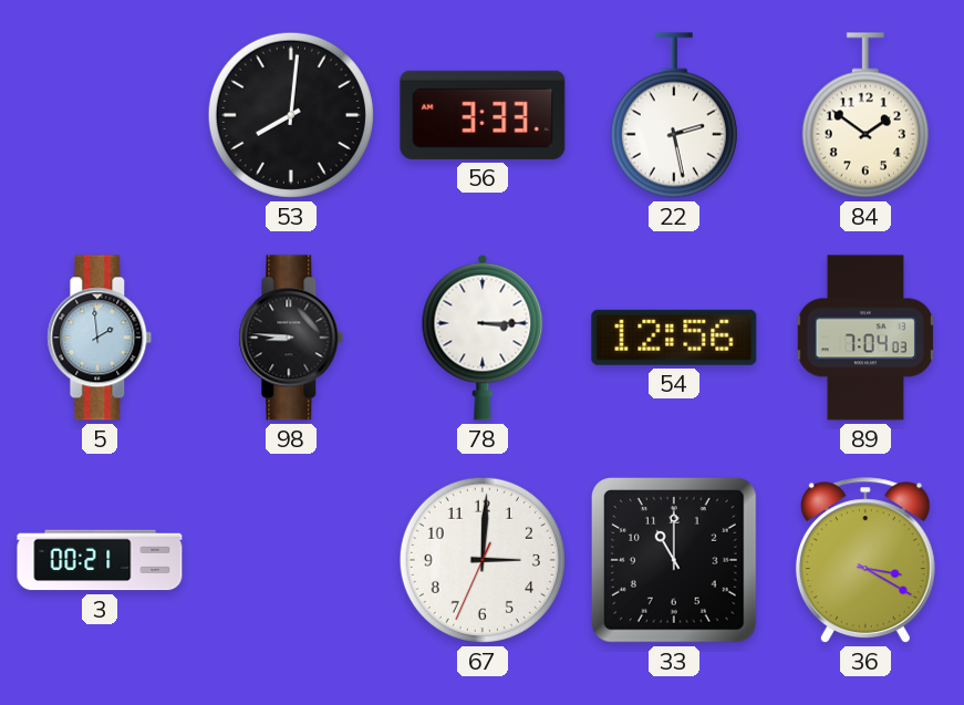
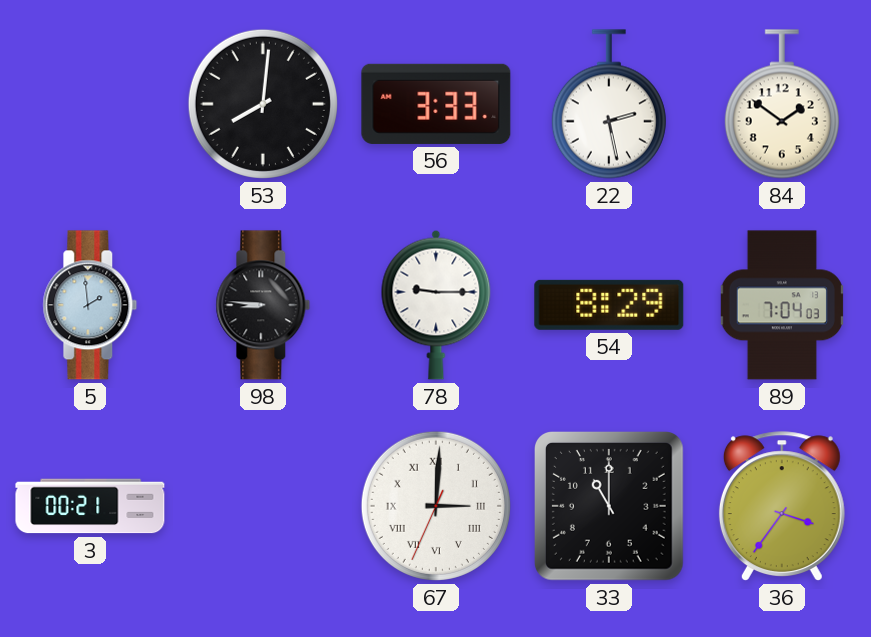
78: 3:15 -> 9:15
54: 12:56 -> 8:29
67 numerals: Arabic -> Roman
36: 3:20 -> 3:36
